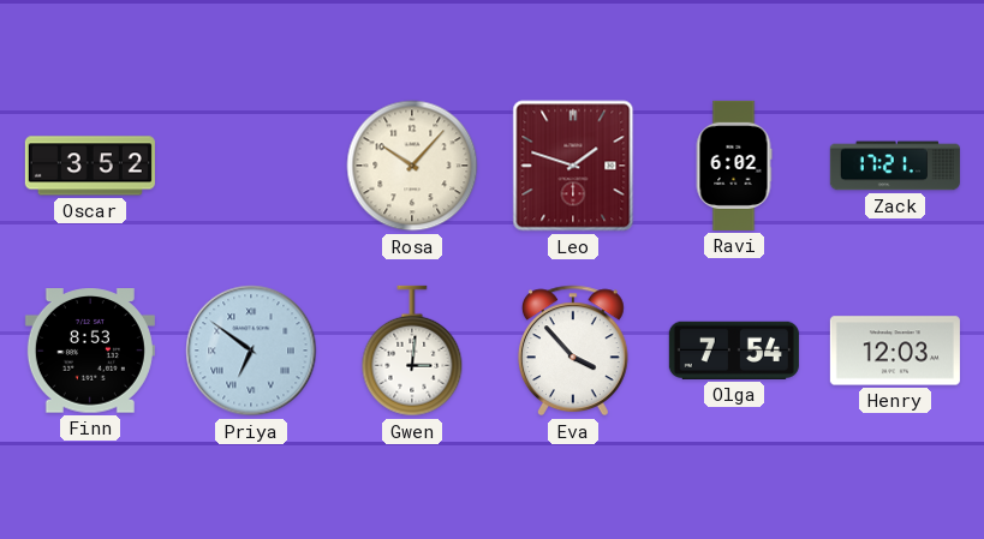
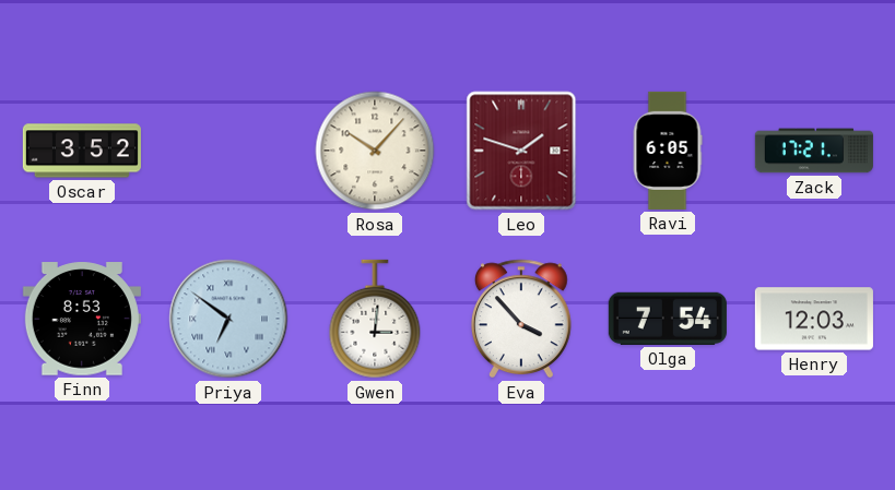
Ravi: 6:02 -> 6:05
